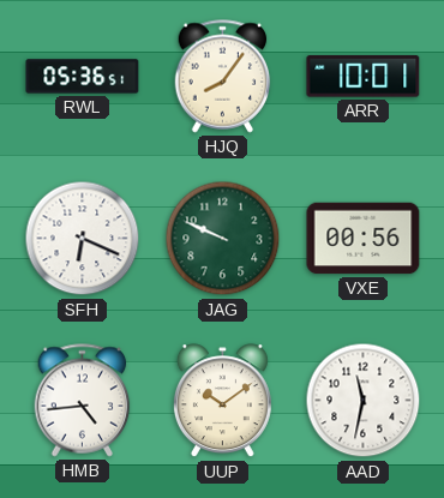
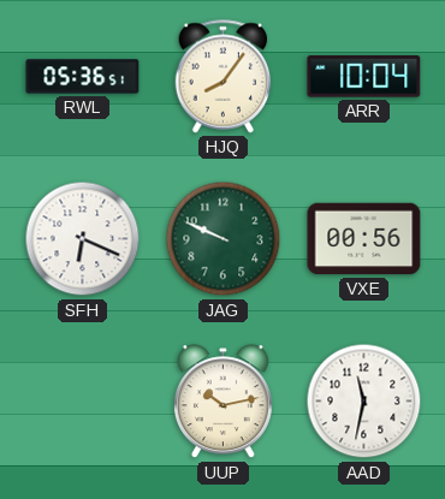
ARR: 10:01 -> 10:04
HMB: 4:44 -> none
UUP: 10:09 -> 10:13
